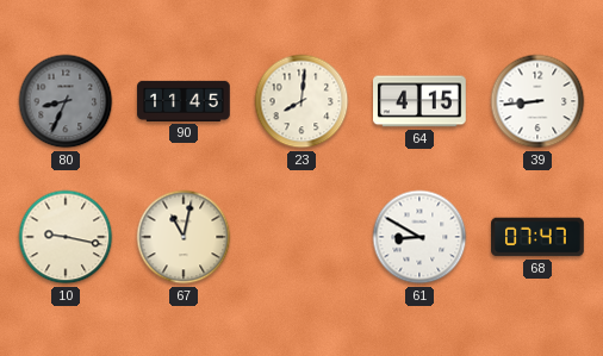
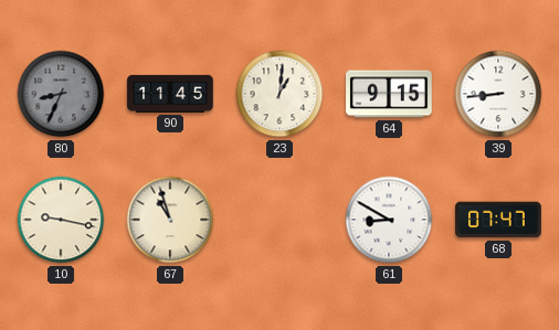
23: 8:01 -> 1:01
64: 4:15 -> 9:15
67: 11:02 -> 10:57
